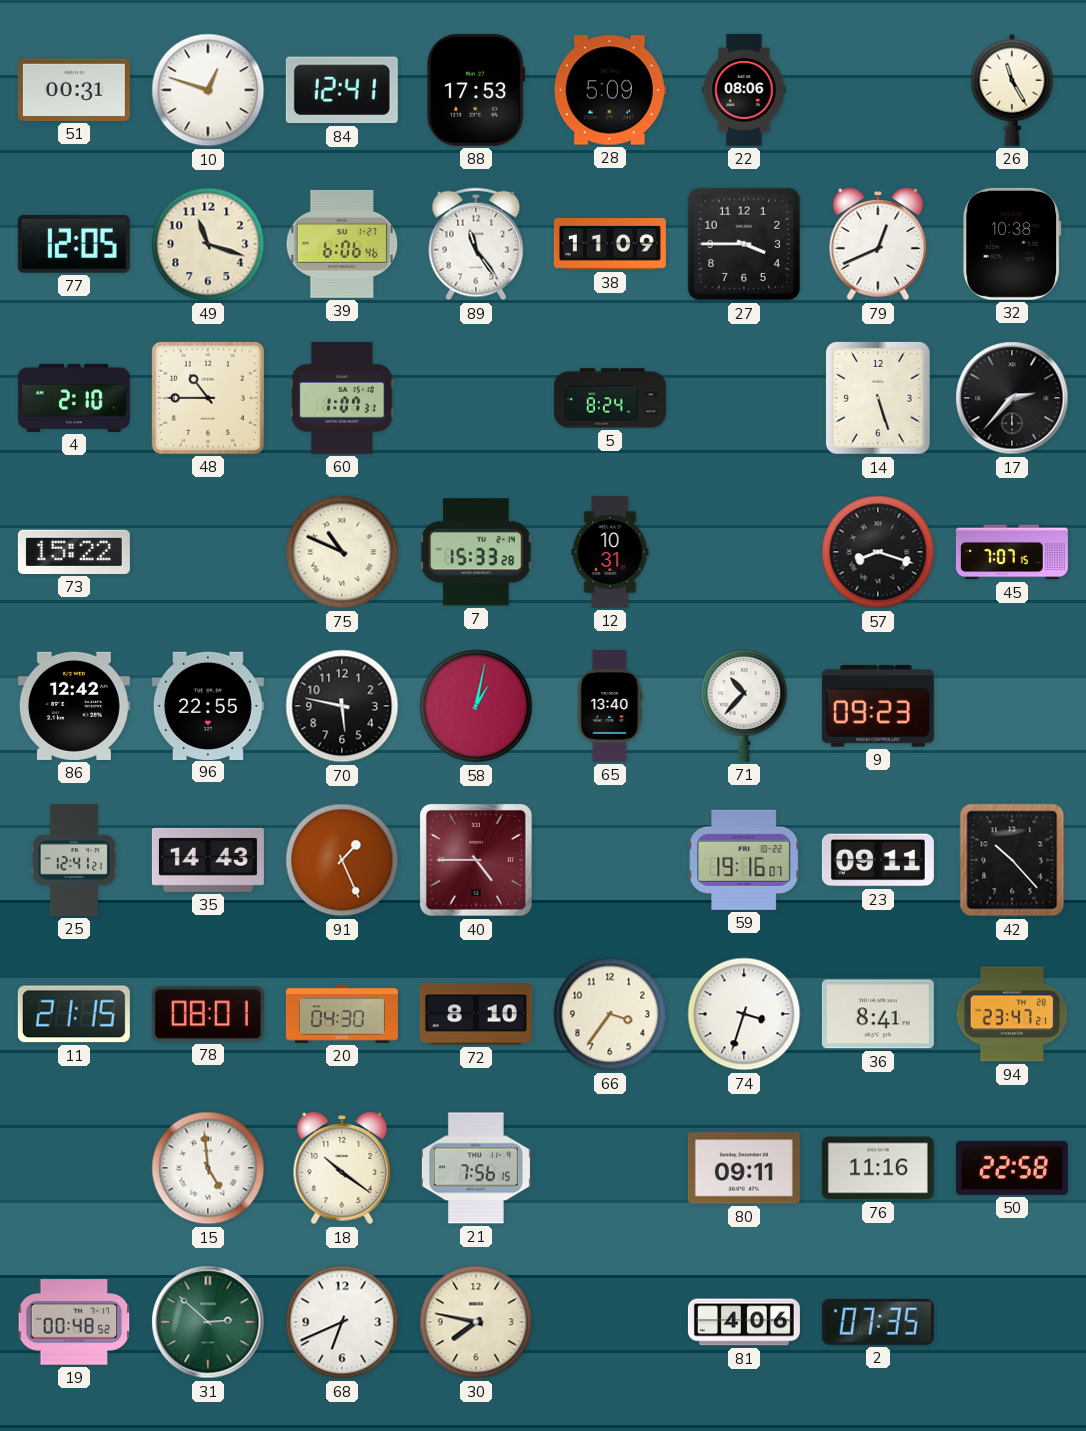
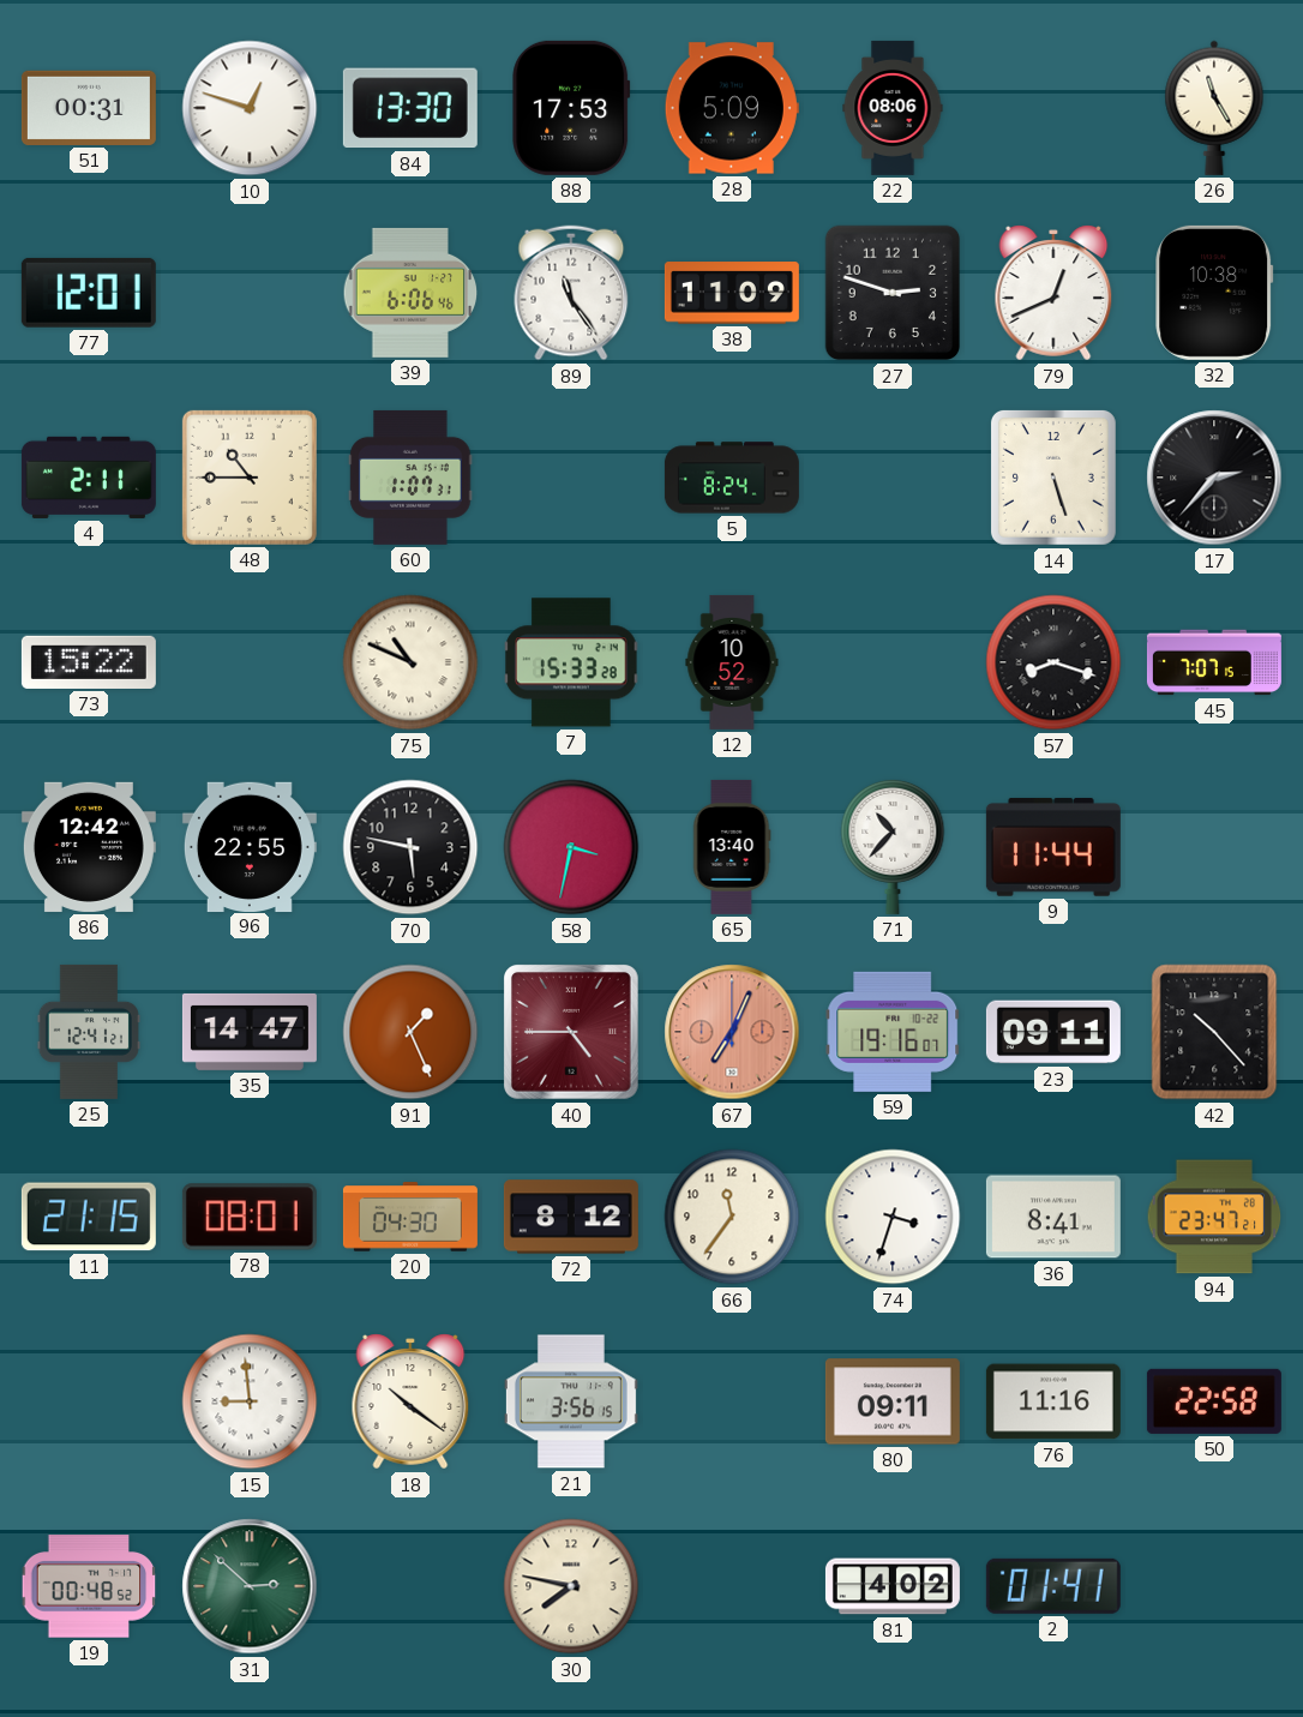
84: 12:41 -> 13:30
77: 12:05 -> 12:01
49: 11:18 -> none
27: 3:45 -> 2:48
4: 2:10 -> 2:11
12: 10:31 -> 10:52
58: 1:02 -> 3:32
9: 09:23 -> 11:44
35: 14:43 -> 14:47
67: none -> 7:04
72: 8:10 -> 8:12
66: 3:36 -> 11:36
15: 4:59 -> 8:59
21: 7:56 -> 3:56
68: 6:41 -> none
81: 4:06 -> 4:02
2: 07:35 -> 01:41
